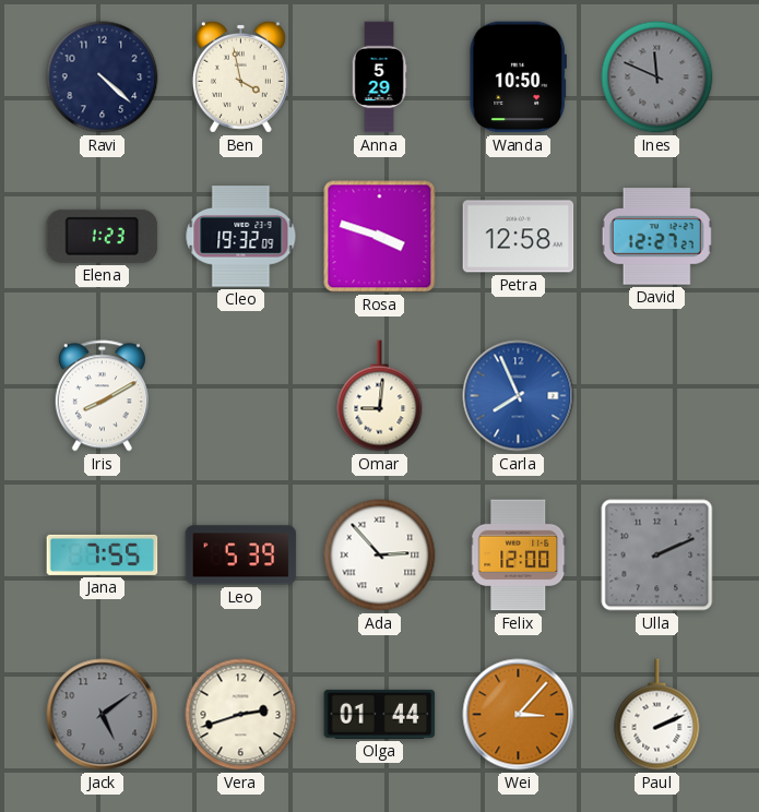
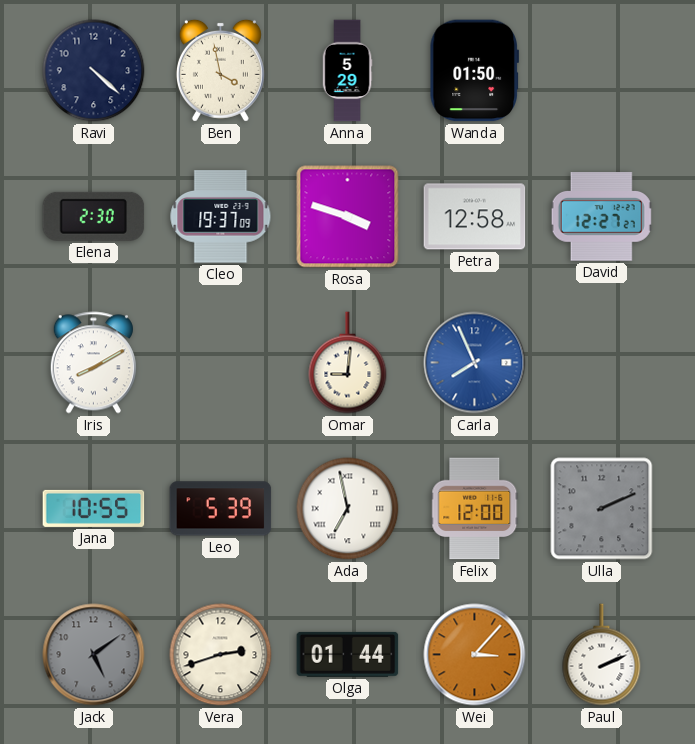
Wanda: 10:50 -> 01:50
Ines: 11:49 -> none
Elena: 1:23 -> 2:30
Cleo: 19:32 -> 19:37
Jana: 7:55 -> 10:55
Ada: 2:53 -> 6:58
